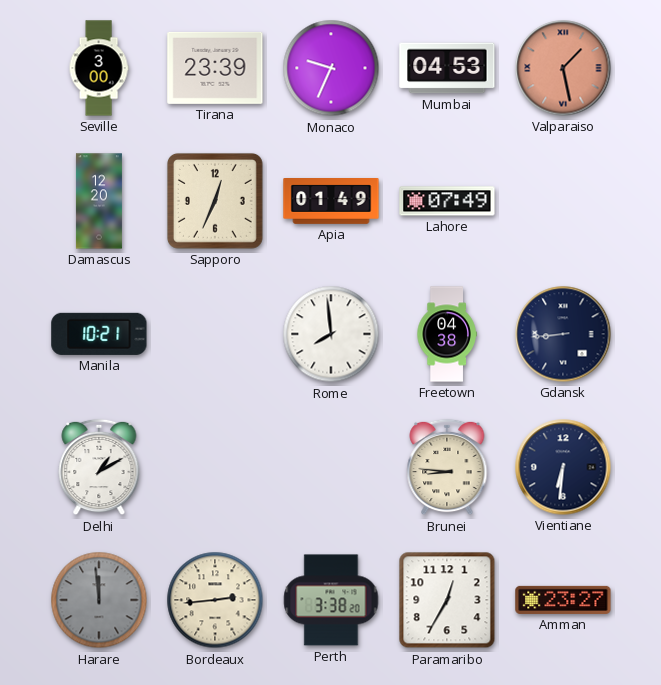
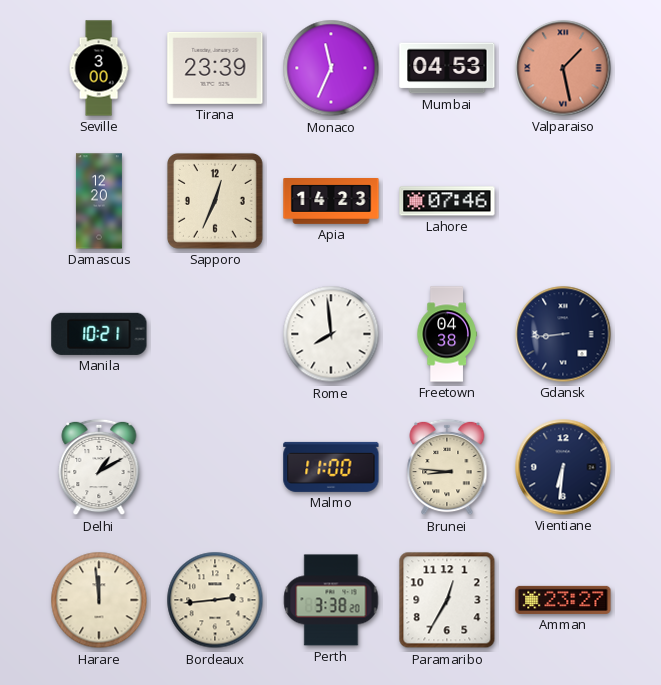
Monaco: 9:34 -> 11:34
Apia: 01:49 -> 14:23
Lahore: 07:49 -> 07:46
Malmo: none -> 11:00
Harare dial: grey -> cream
